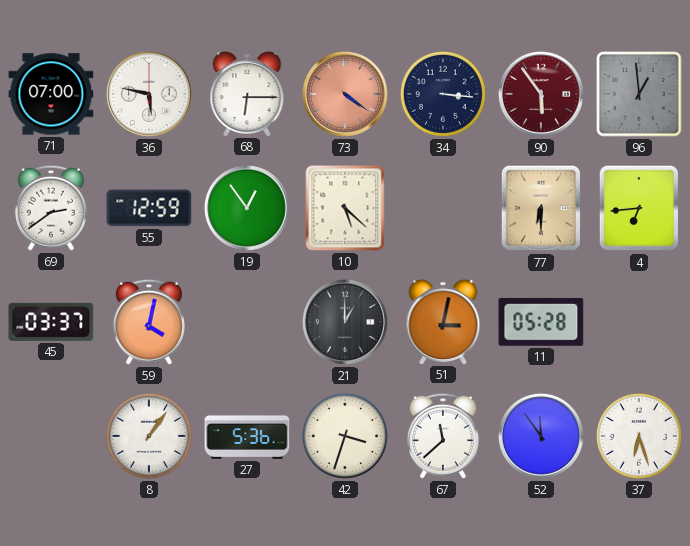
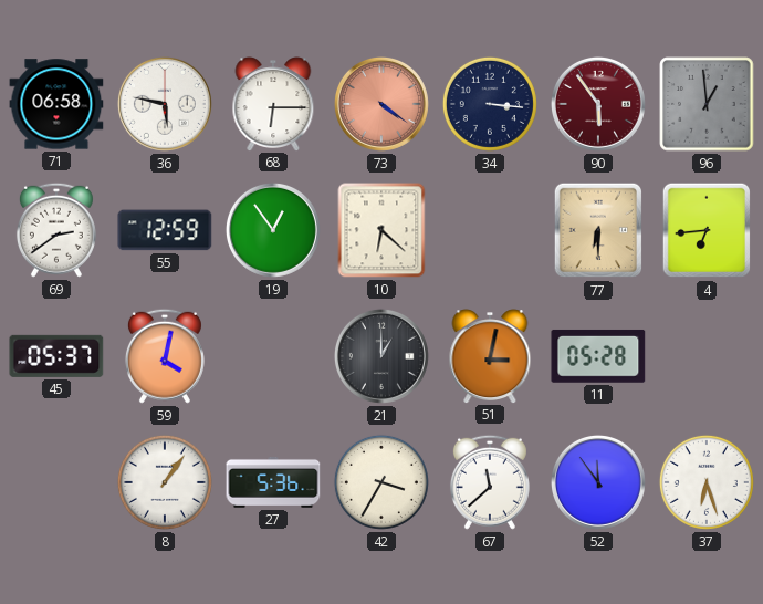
71: 07:00 -> 06:58
10: 5:22 -> 6:22
45: 03:37 -> 05:37
42: 3:33 -> 3:35
